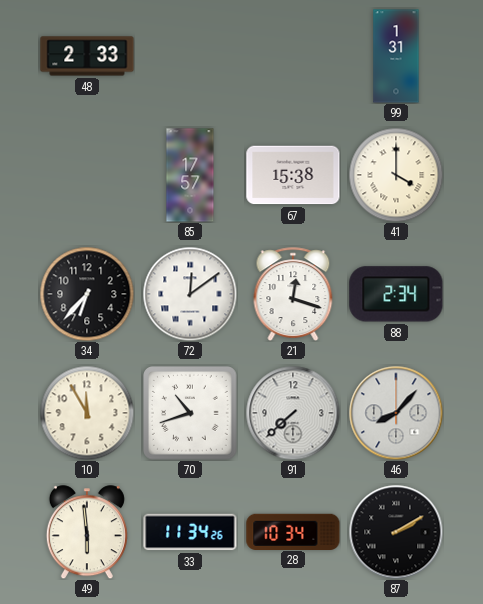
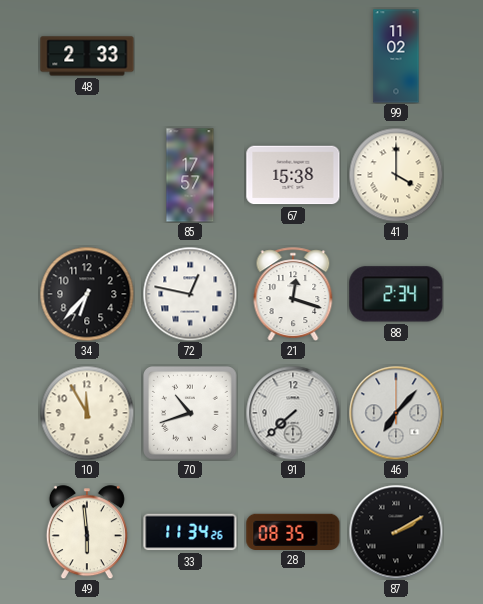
99: 1:31 -> 11:02
72: 12:09 -> 12:47
46: 8:07 -> 7:07
28: 10:34 -> 08:35
